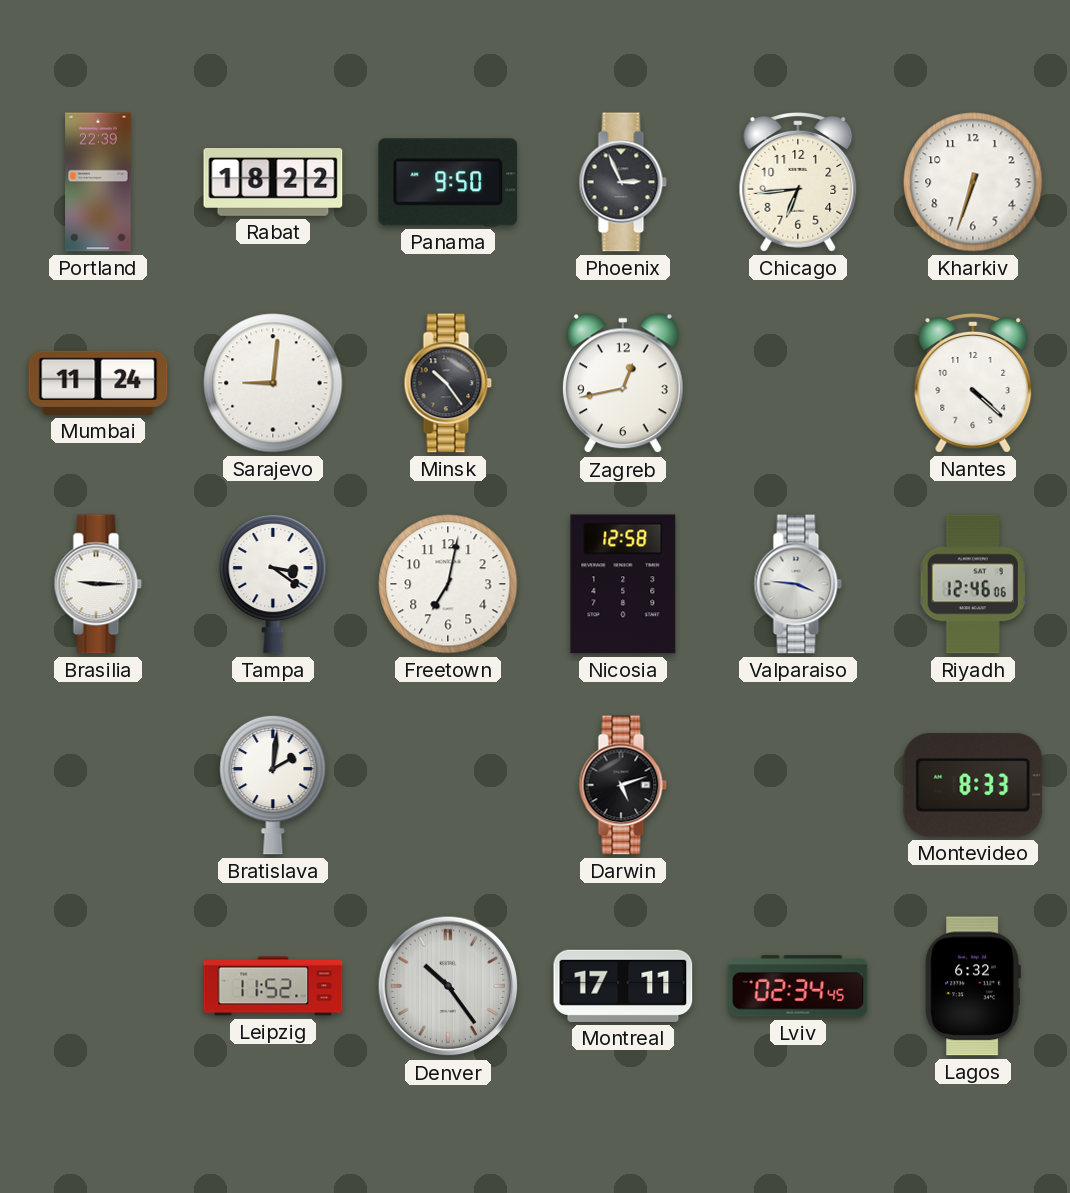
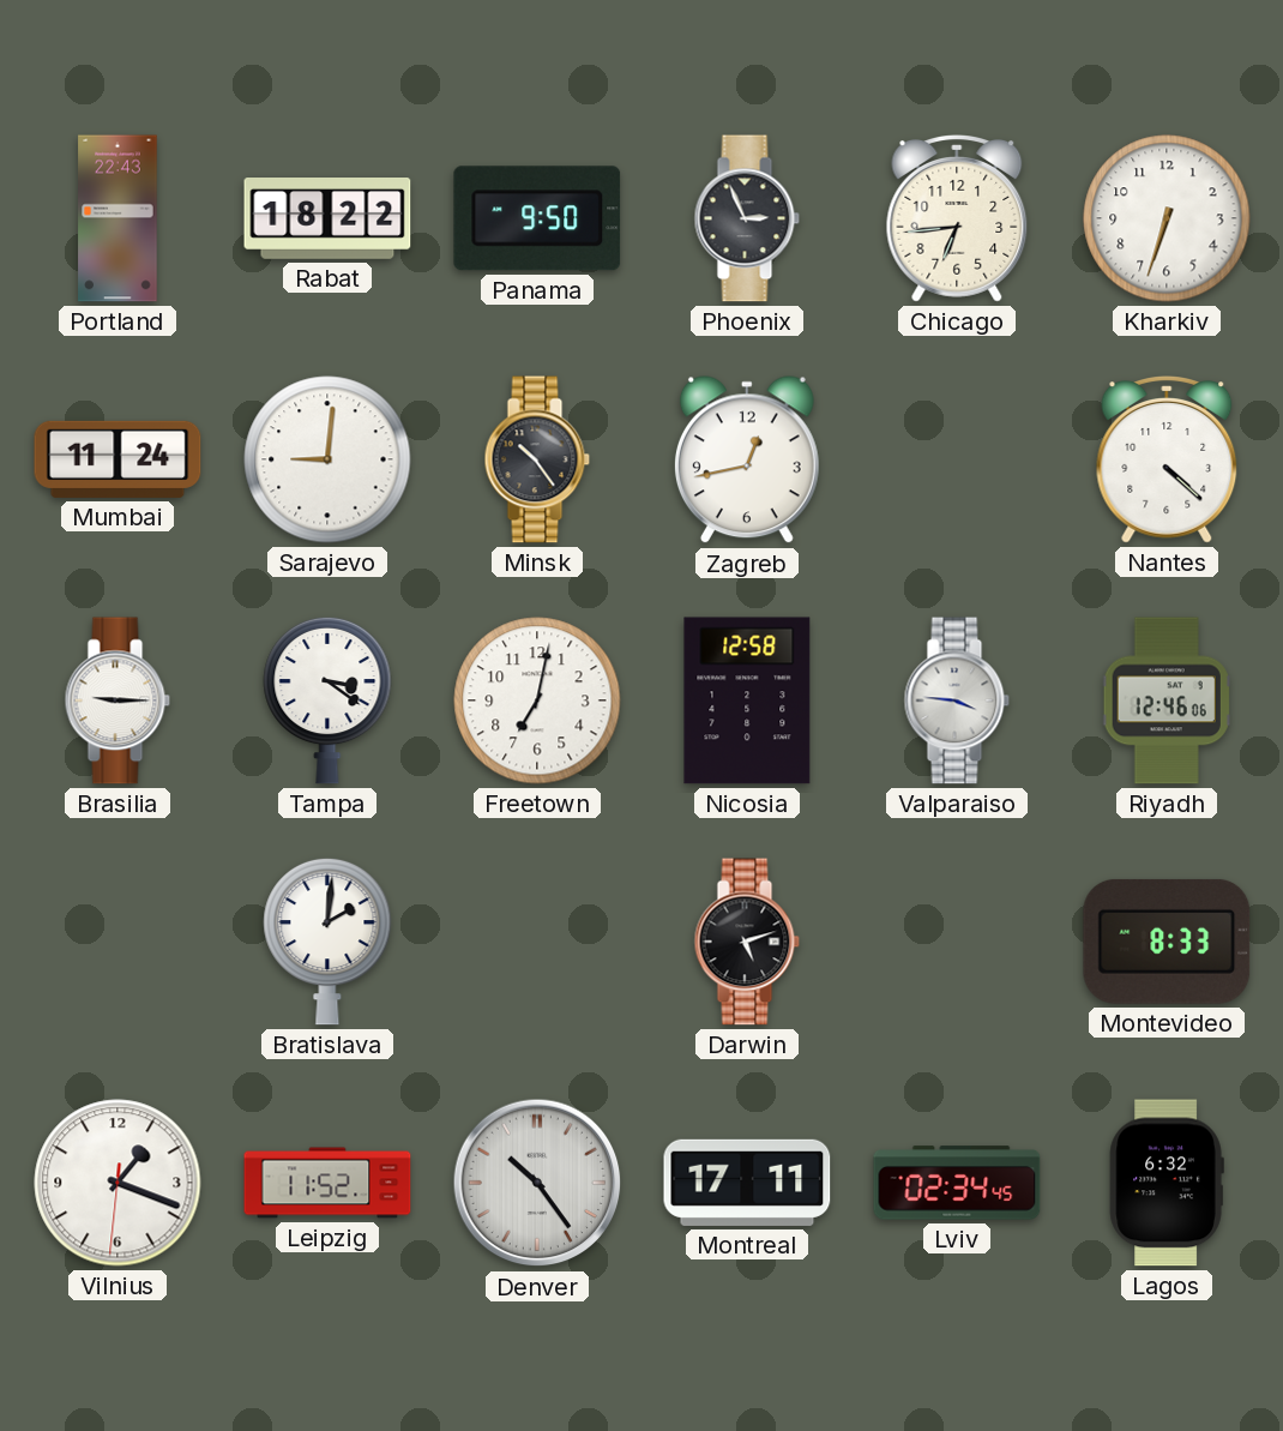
Portland: 22:39 -> 22:43
Vilnius: none -> 1:18
